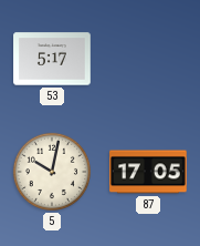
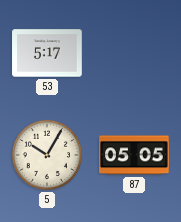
5: 10:02 -> 10:05
87: 17:05 -> 05:05
